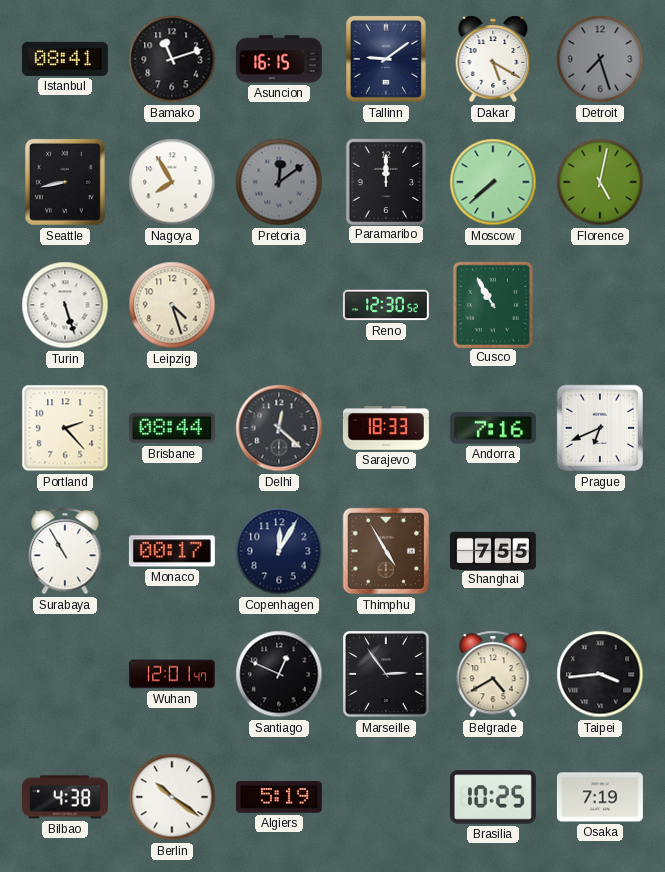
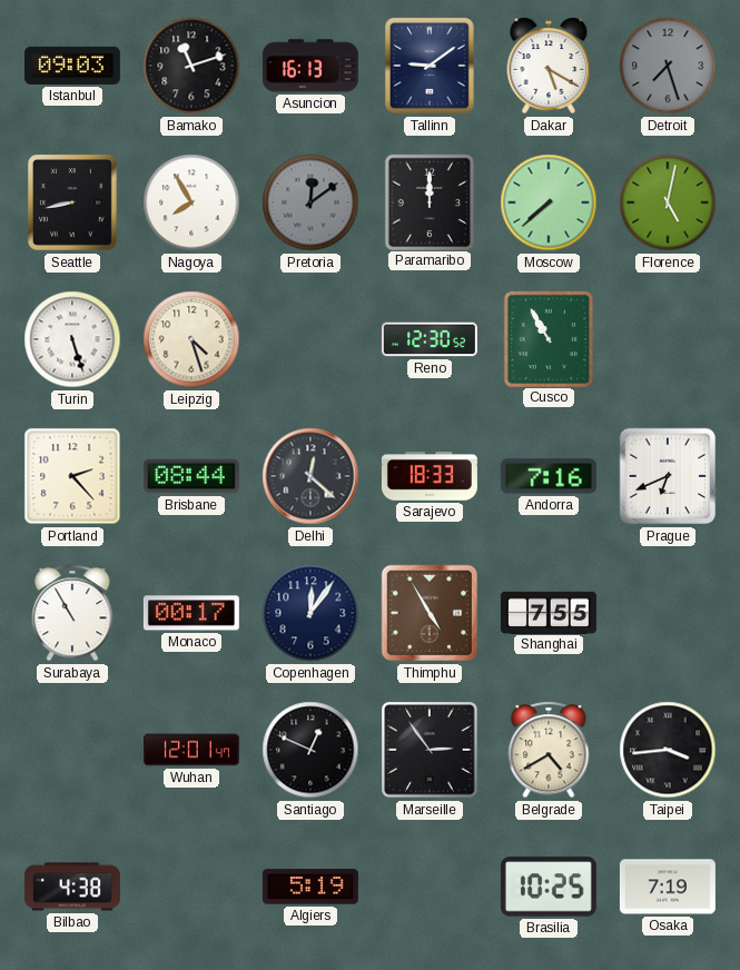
Istanbul: 08:41 -> 09:03
Asuncion: 16:15 -> 16:13
Copenhagen: 12:05 -> 12:06
Berlin: 10:21 -> none
